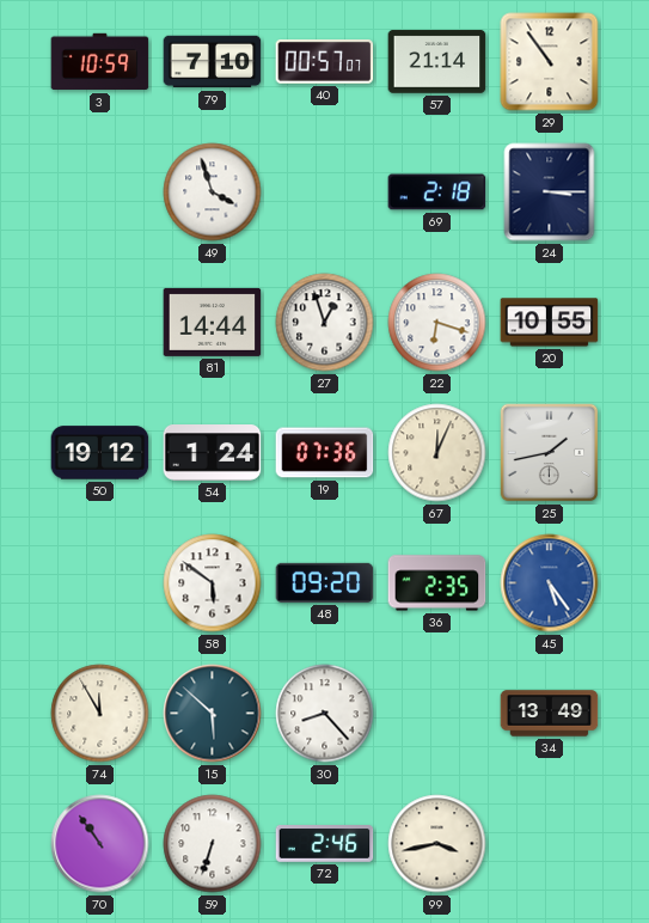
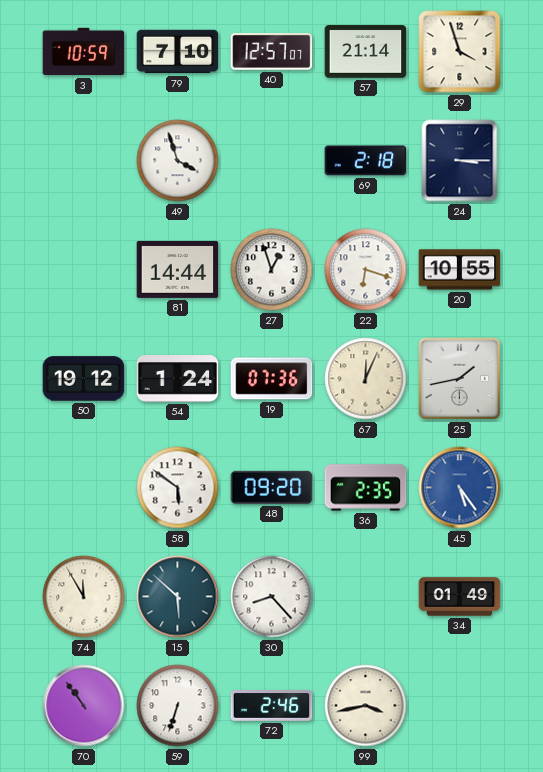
40: 00:57 -> 12:57
29: 10:54 -> 3:57
34: 13:49 -> 01:49
